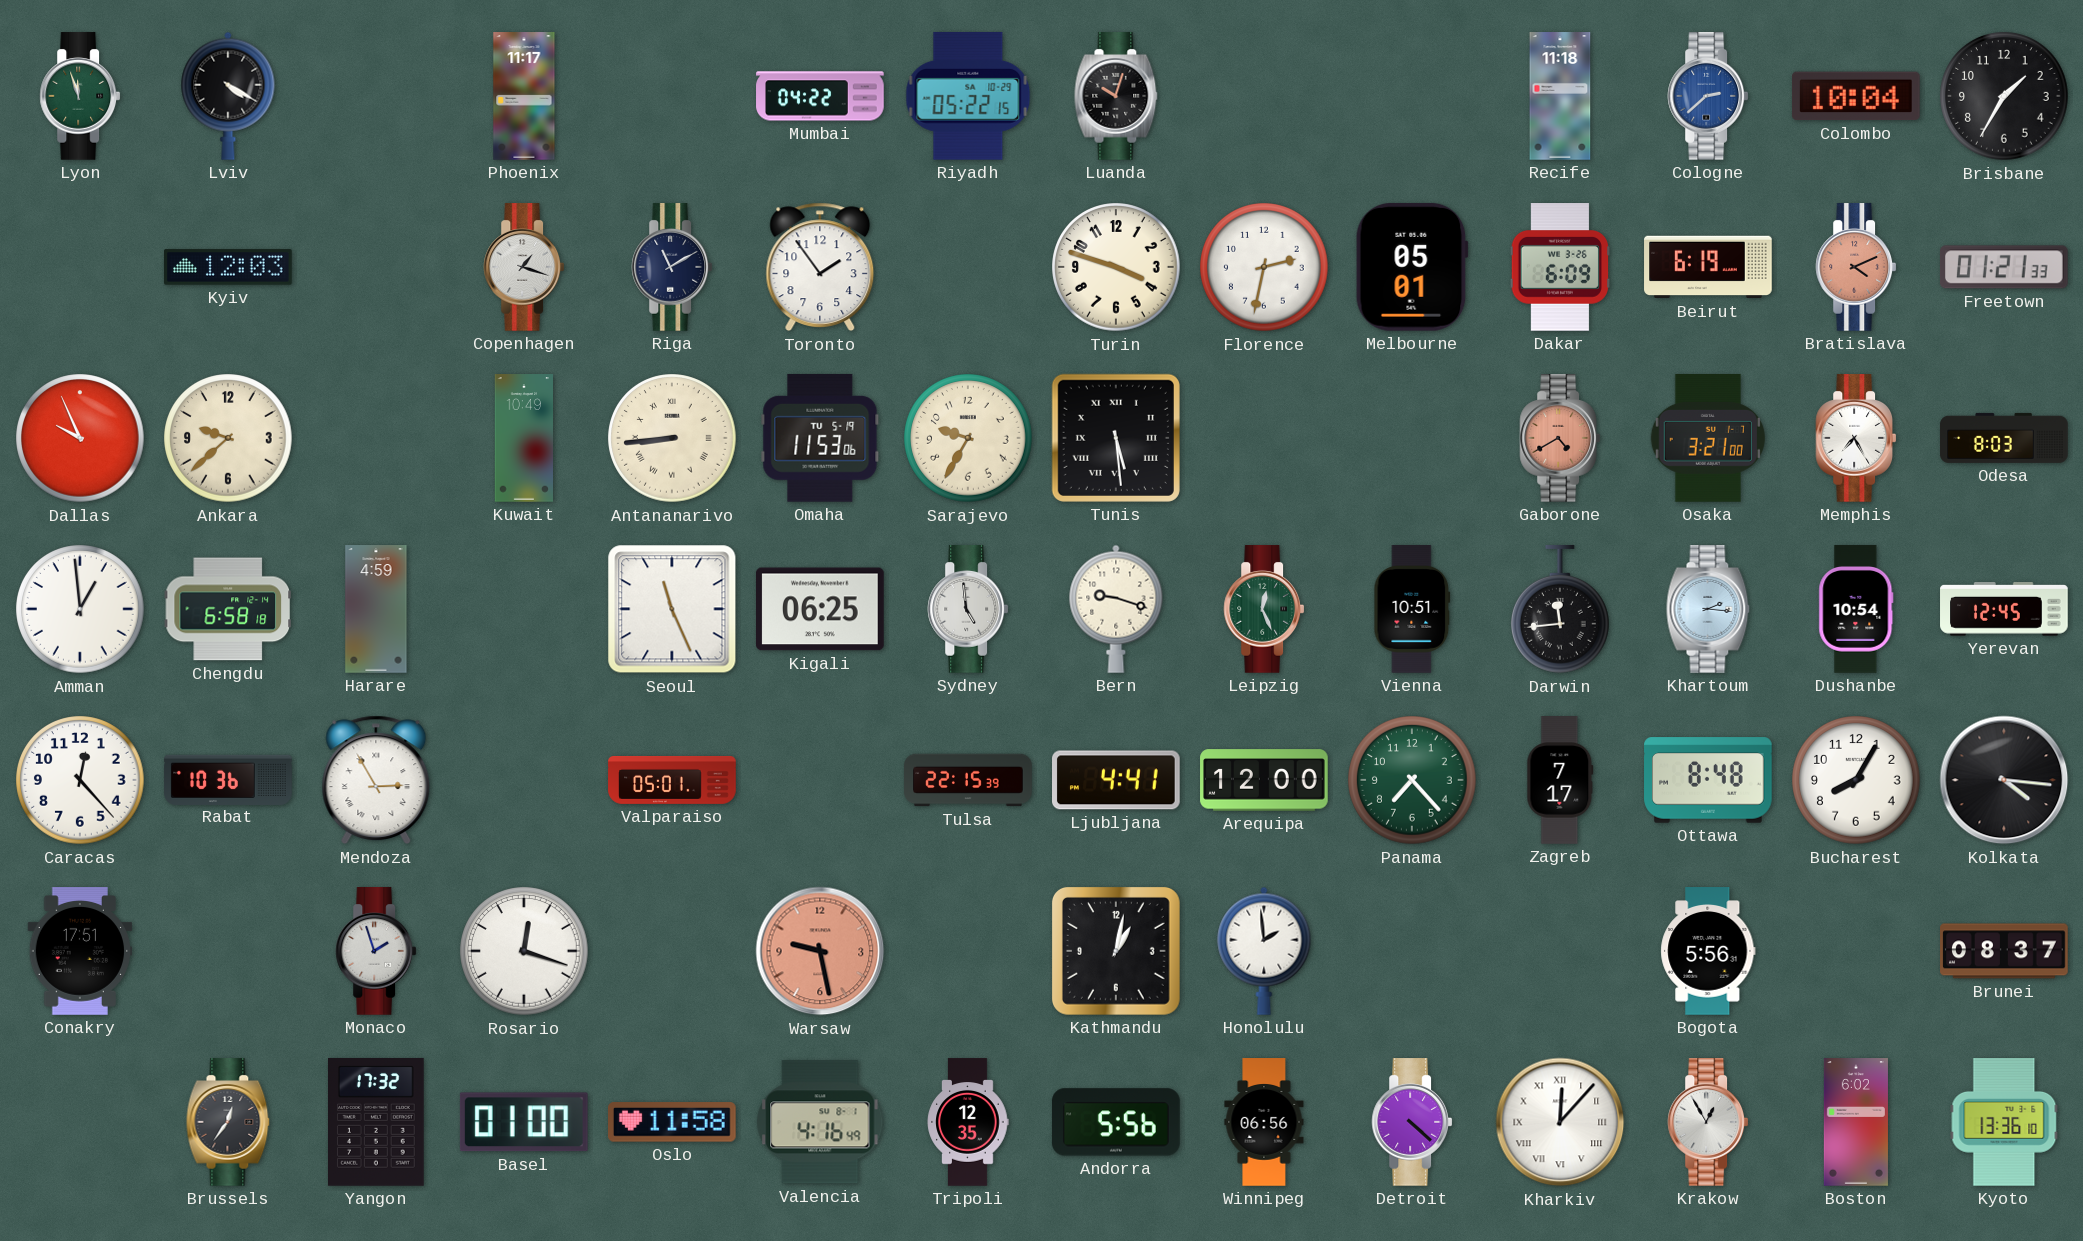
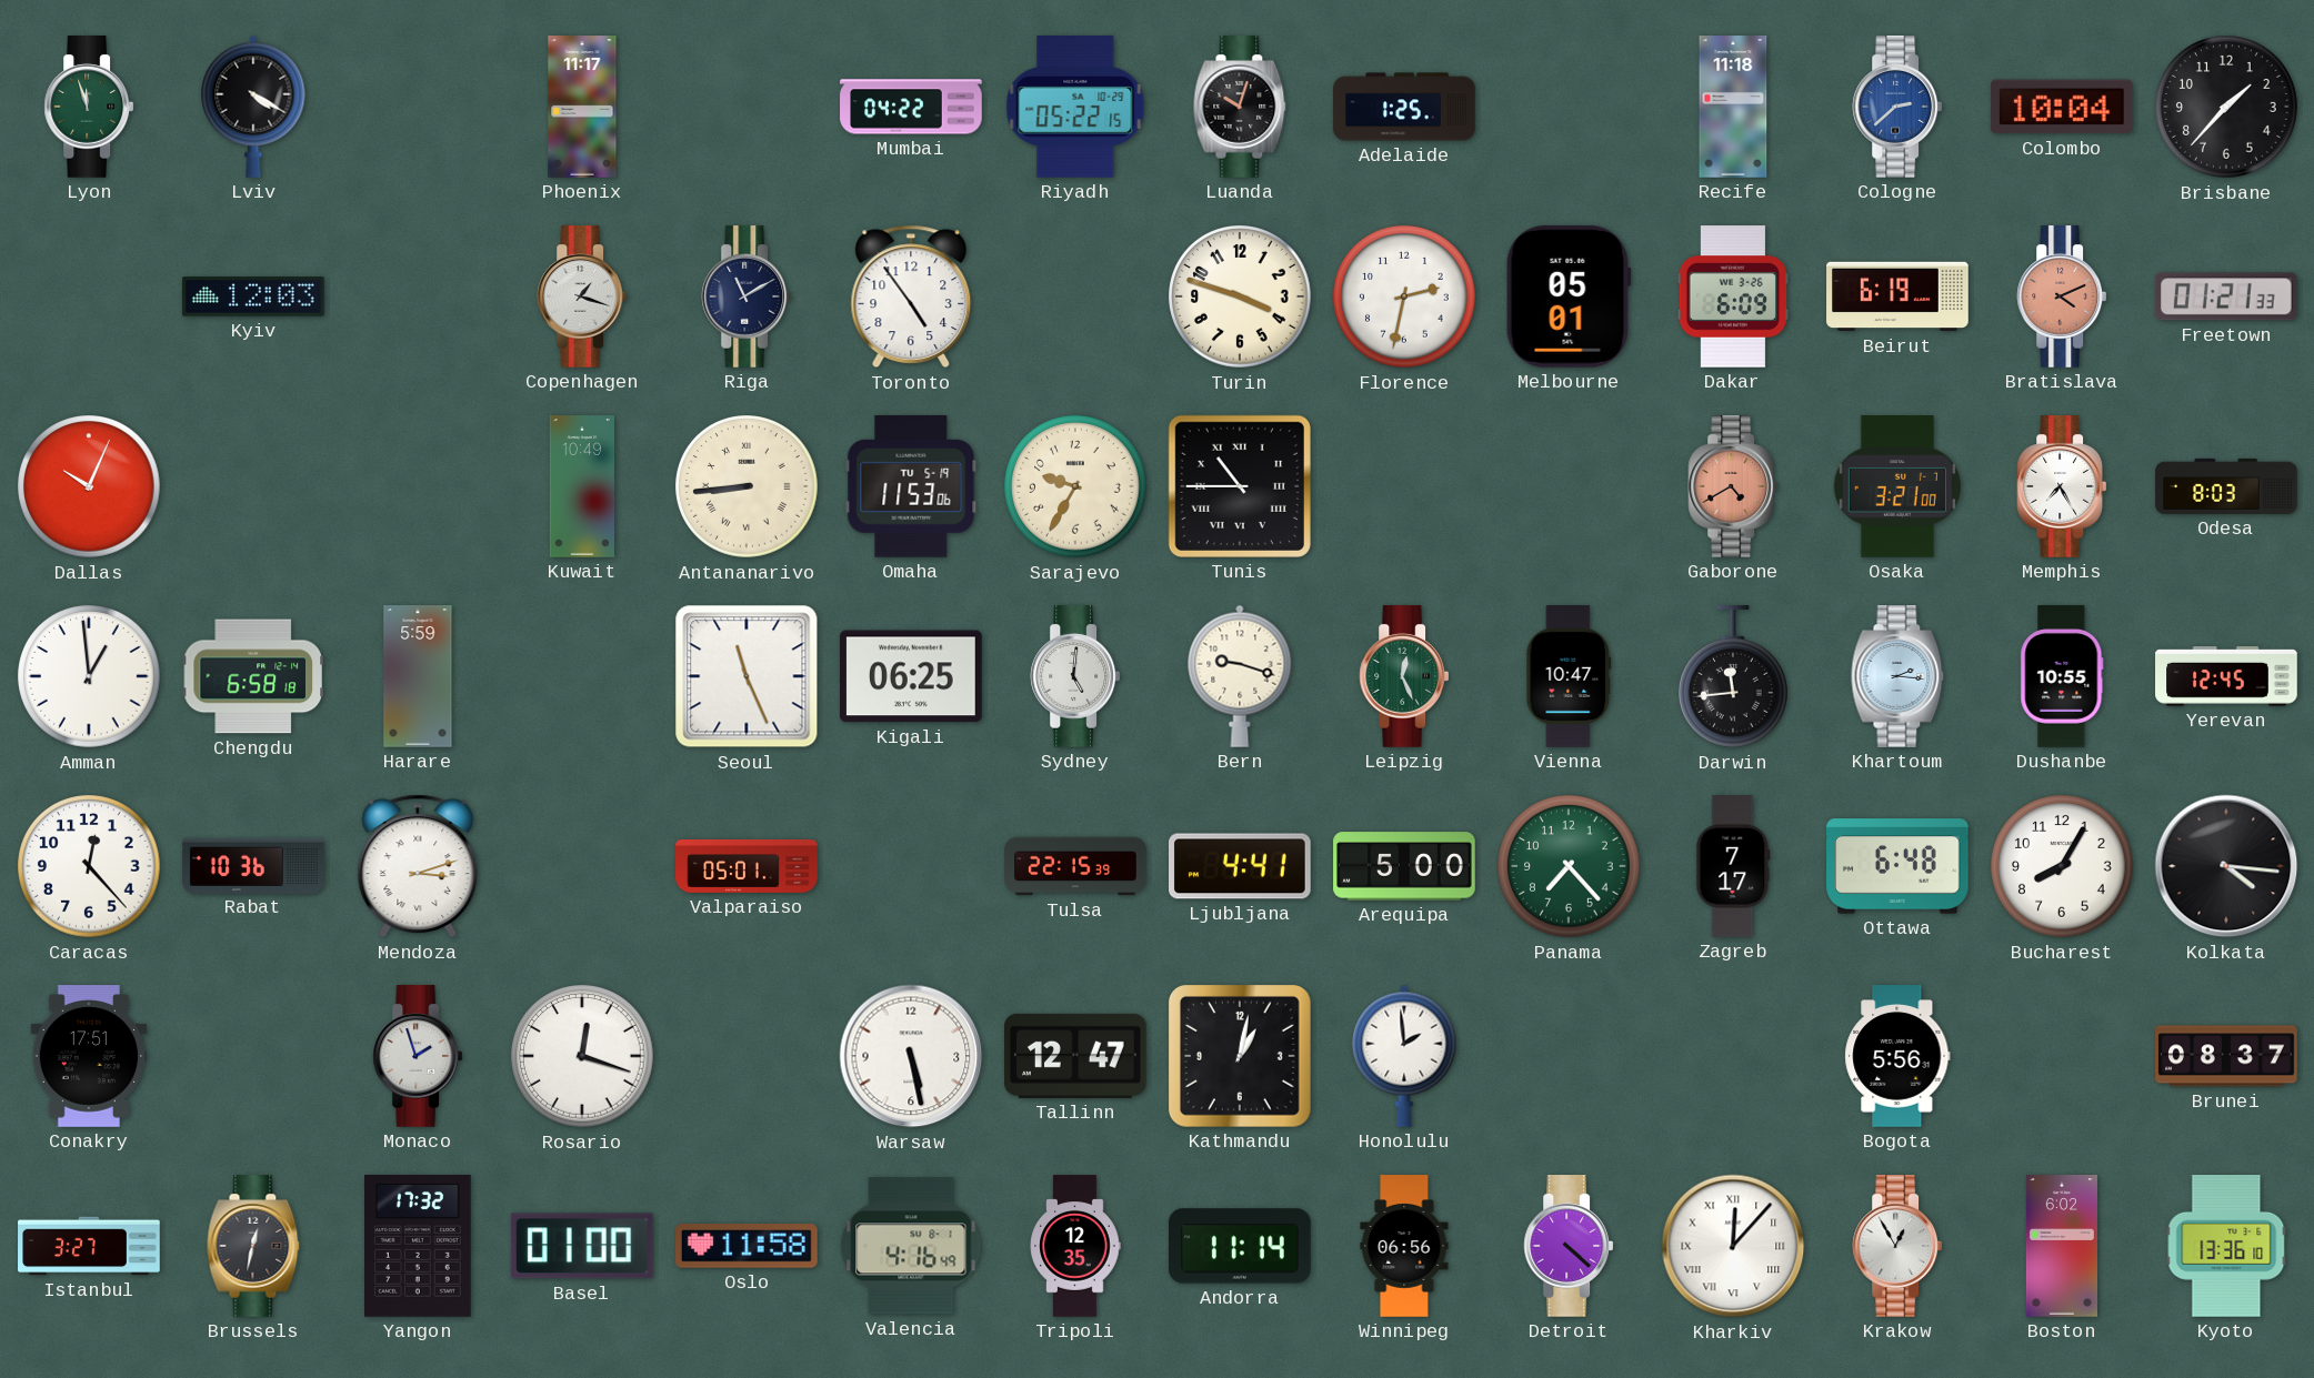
Adelaide: none -> 1:25
Brisbane: 1:35 -> 1:37
Toronto: 1:54 -> 4:54
Dallas: 9:56 -> 10:04
Ankara: 9:38 -> none
Tunis: 5:29 -> 10:45
Harare: 4:59 -> 5:59
Sydney: 4:59 -> 5:01
Vienna: 10:51 -> 10:47
Dushanbe: 10:54 -> 10:55
Mendoza: 2:55 -> 3:12
Arequipa: 12:00 -> 5:00
Ottawa: 8:48 -> 6:48
Warsaw: 9:28 -> 5:28
Warsaw dial: salmon -> white
Tallinn: none -> 12:47
Istanbul: none -> 3:27
Brussels: 12:36 -> 12:32
Andorra: 5:56 -> 11:14
